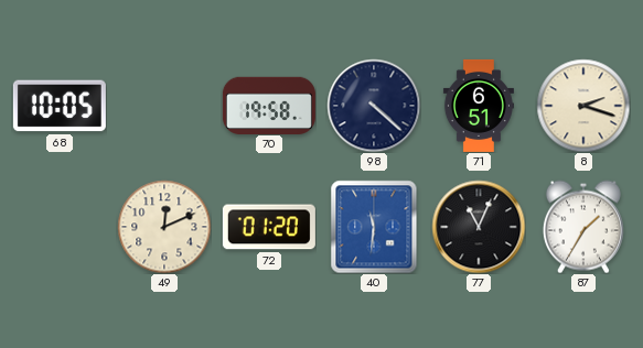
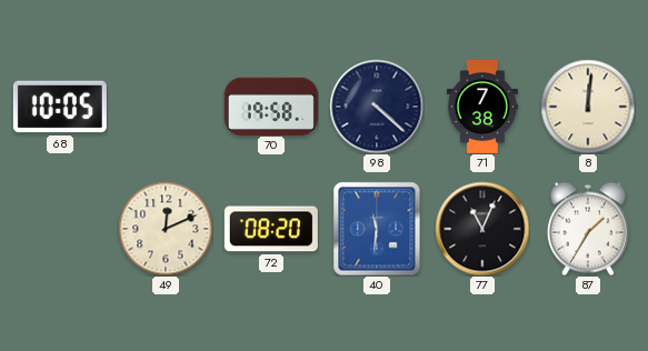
71: 6:51 -> 7:38
8: 2:18 -> 12:01
72: 01:20 -> 08:20
